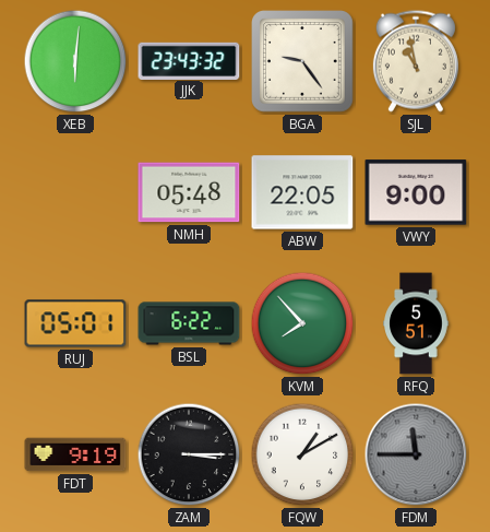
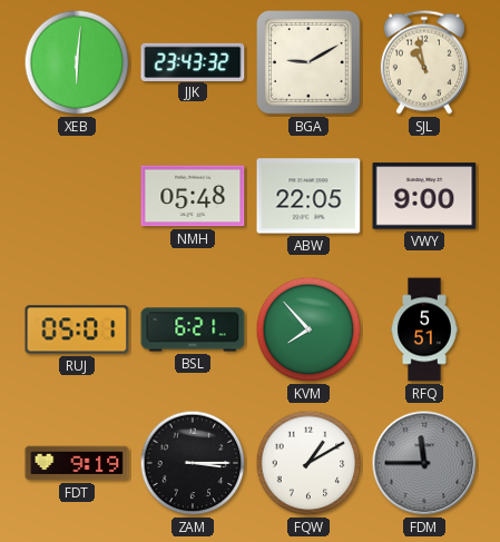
BGA: 9:24 -> 9:10
BSL: 6:22 -> 6:21
